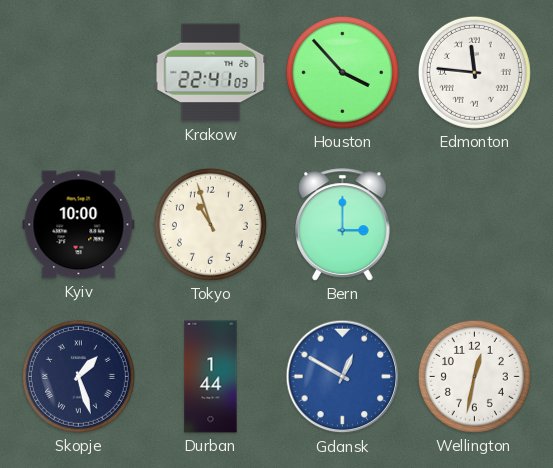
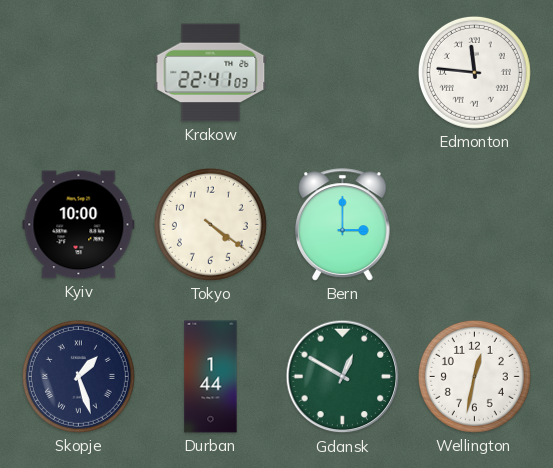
Houston: 3:53 -> none
Tokyo: 10:57 -> 4:21
Gdansk dial: blue -> green
